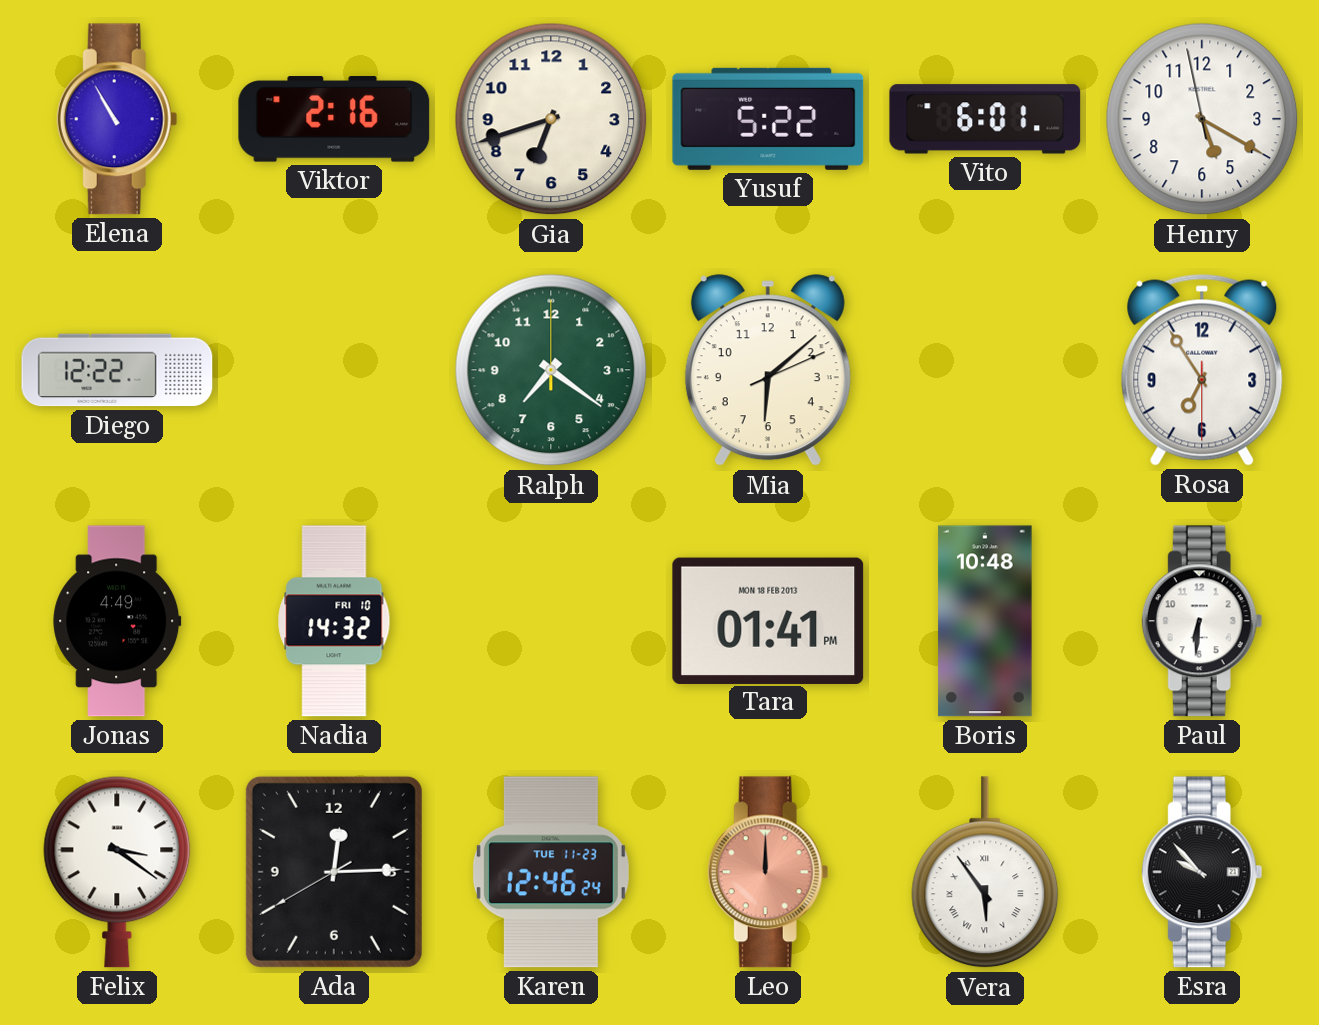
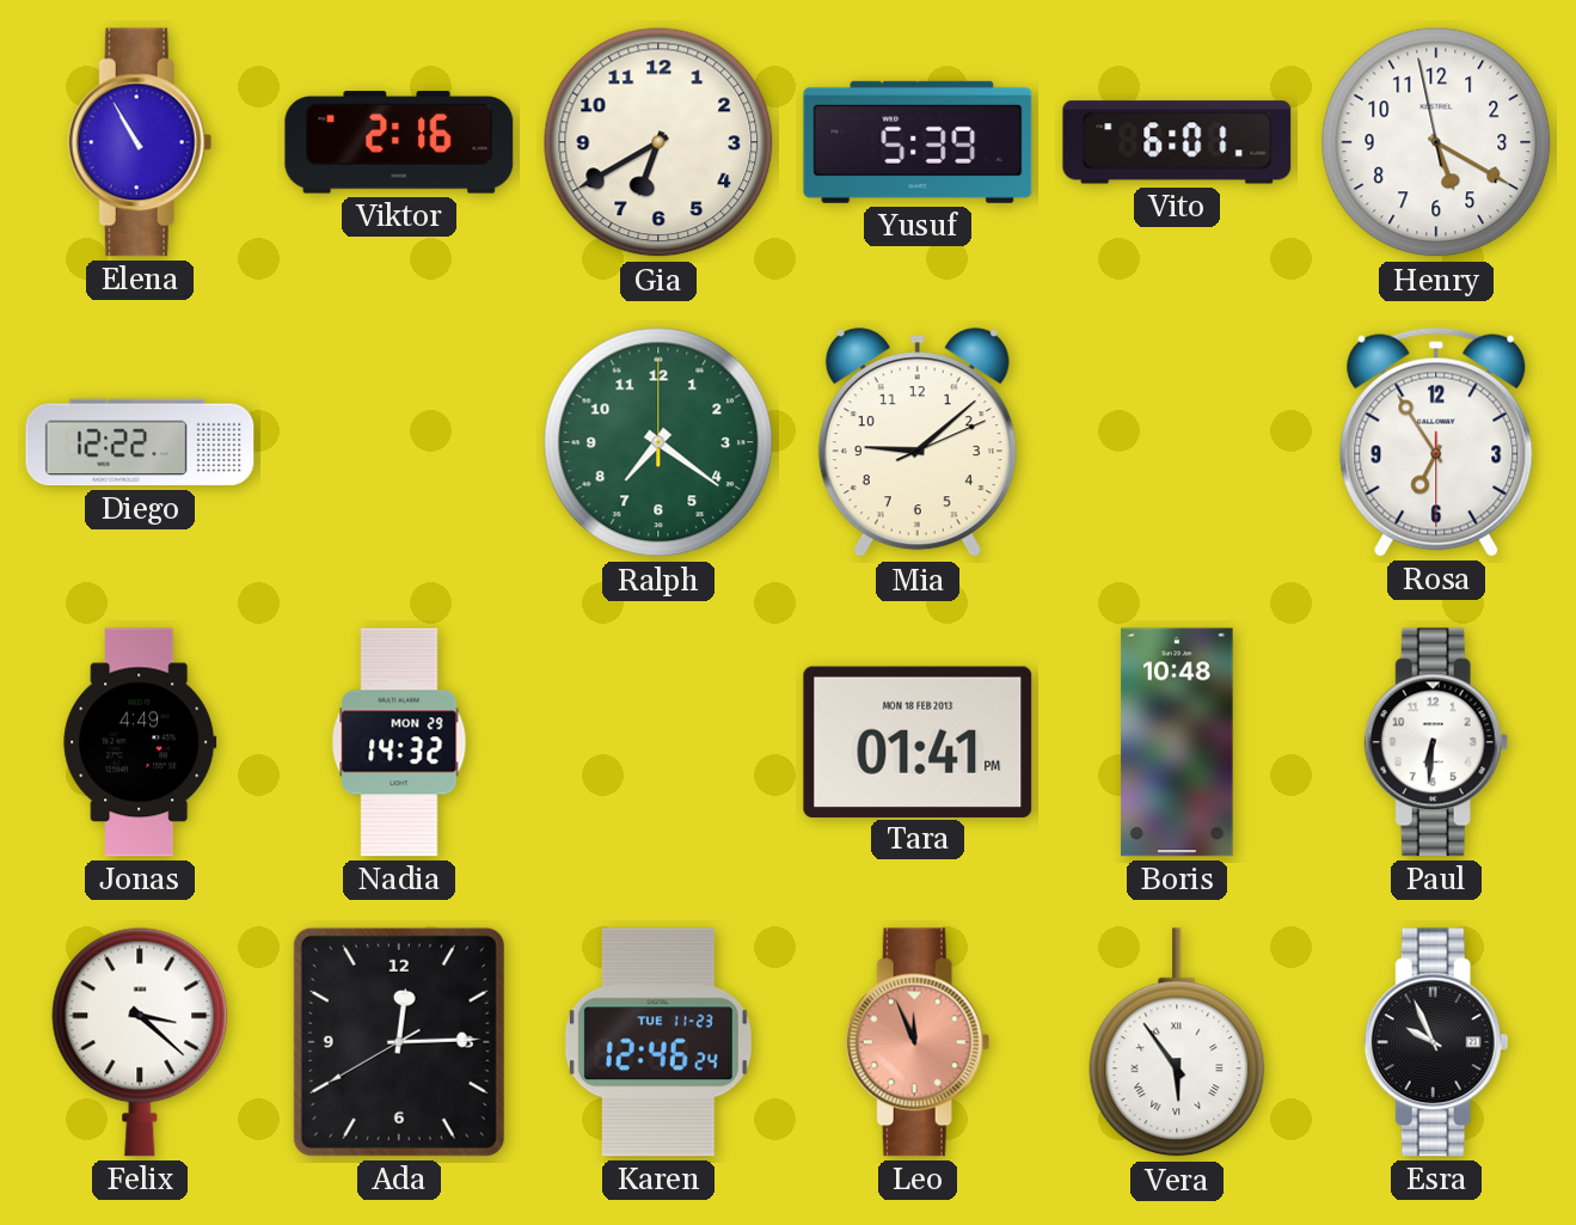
Gia: 6:42 -> 6:40
Yusuf: 5:22 -> 5:39
Mia: 6:08 -> 9:08
Nadia date: FRI 10 -> MON 29
Felix: 3:21 -> 3:22
Leo: 12:00 -> 11:56
Esra: 9:53 -> 9:56
